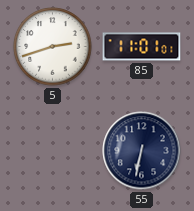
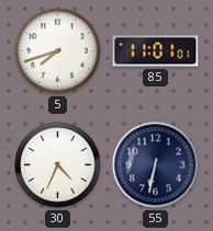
5: 2:42 -> 7:42
30: none -> 4:34
